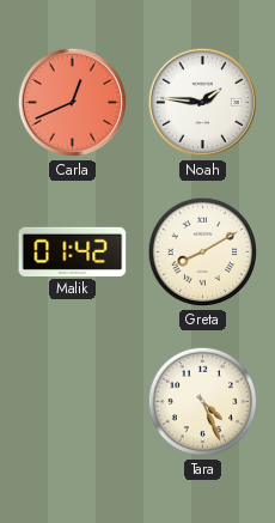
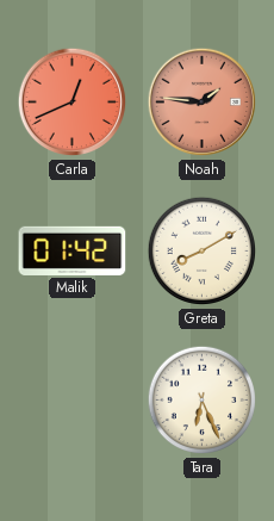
Noah dial: white -> salmon
Tara: 4:26 -> 6:26
